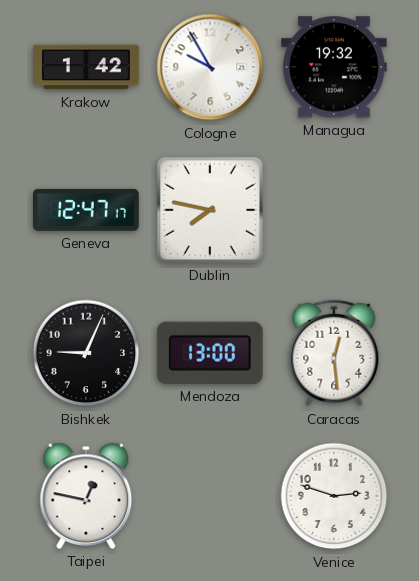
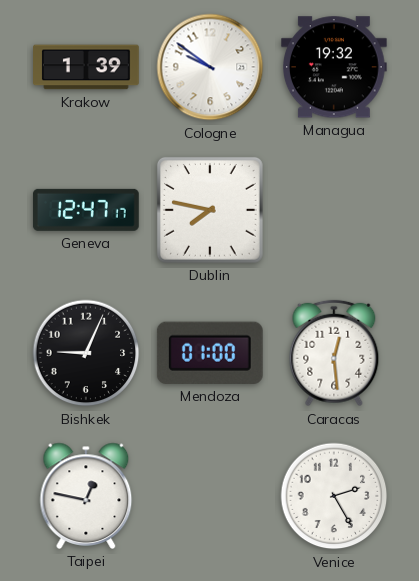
Krakow: 1:42 -> 1:39
Cologne: 9:55 -> 9:51
Mendoza: 13:00 -> 01:00
Venice: 2:48 -> 2:25
